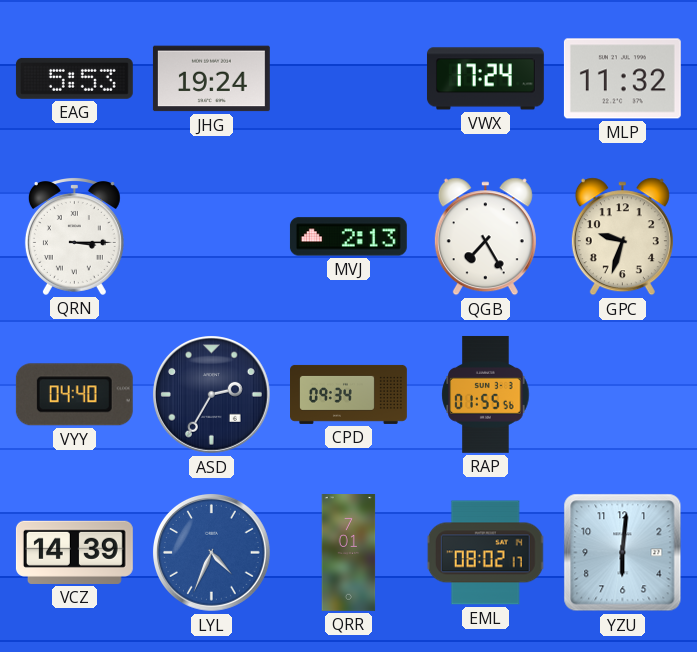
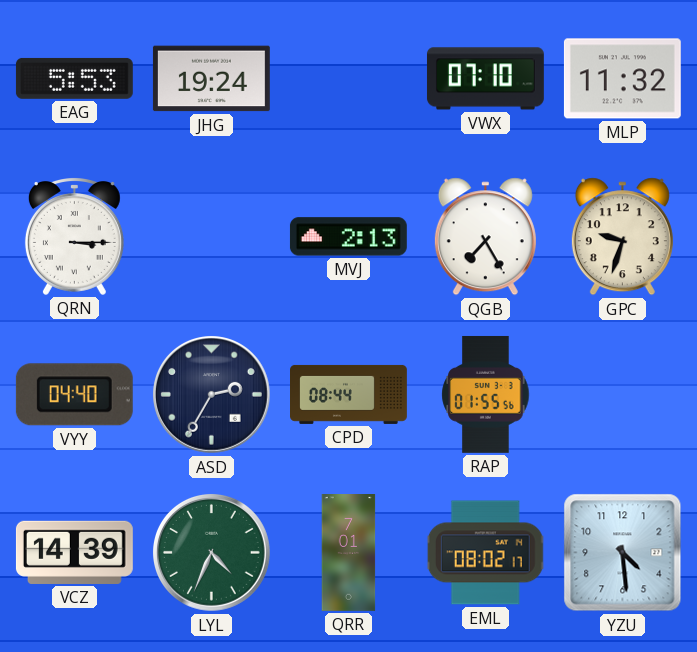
VWX: 17:24 -> 07:10
CPD: 09:34 -> 08:44
LYL dial: blue -> green
YZU: 6:01 -> 4:29
